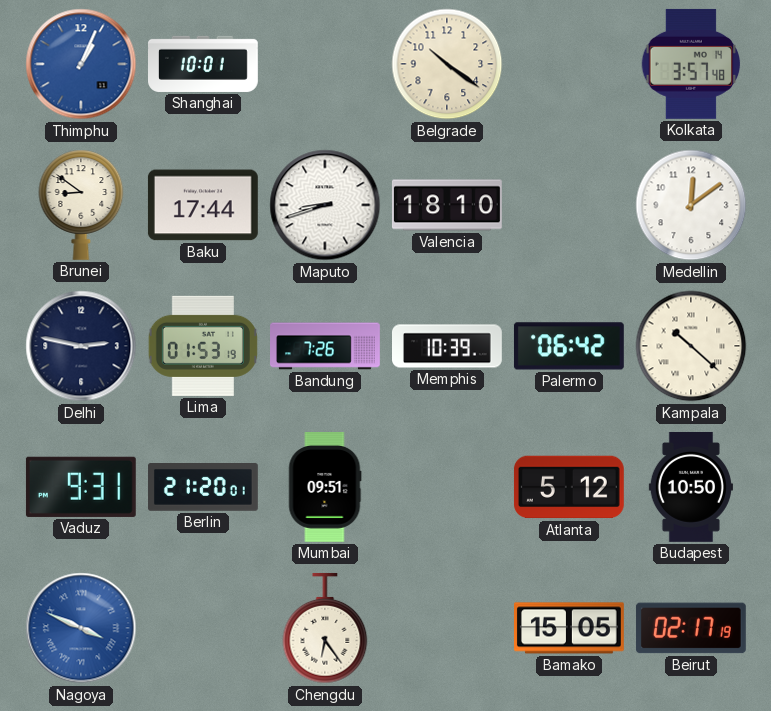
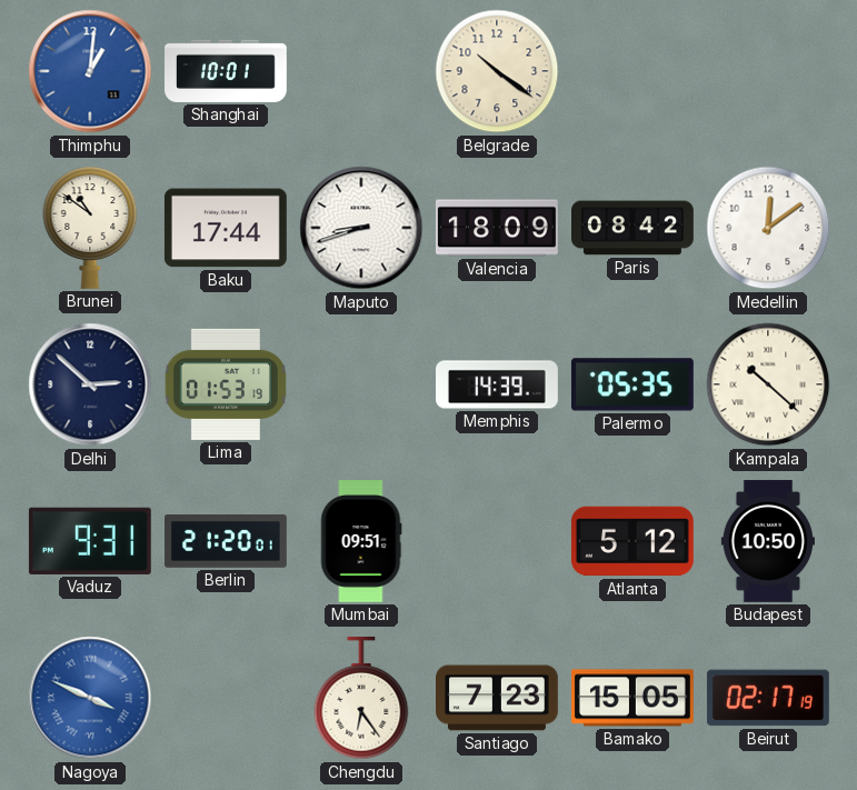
Thimphu: 1:04 -> 1:01
Kolkata: 3:57 -> none
Brunei: 8:51 -> 10:51
Valencia: 18:10 -> 18:09
Paris: none -> 08:42
Delhi: 2:47 -> 2:52
Bandung: 7:26 -> none
Memphis: 10:39 -> 14:39
Palermo: 06:42 -> 05:35
Santiago: none -> 7:23
